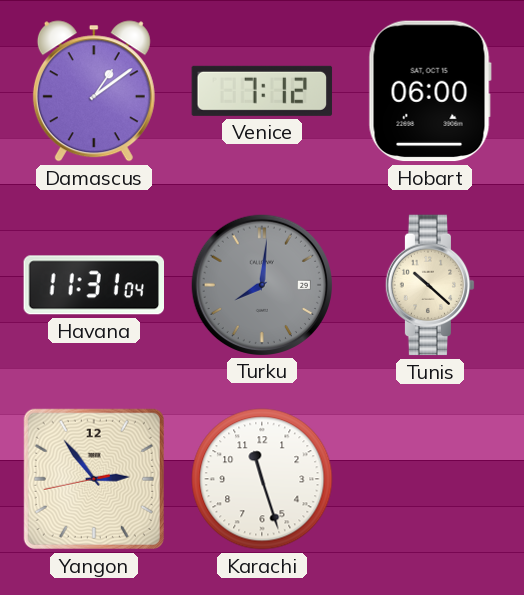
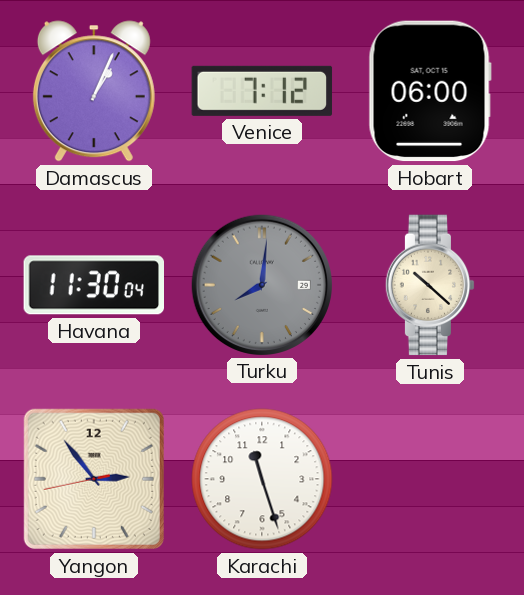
Damascus: 1:09 -> 1:04
Havana: 11:31 -> 11:30
